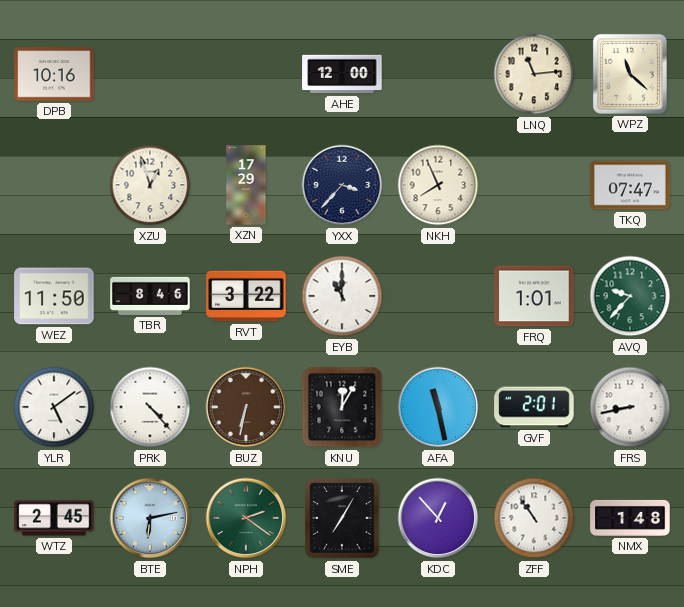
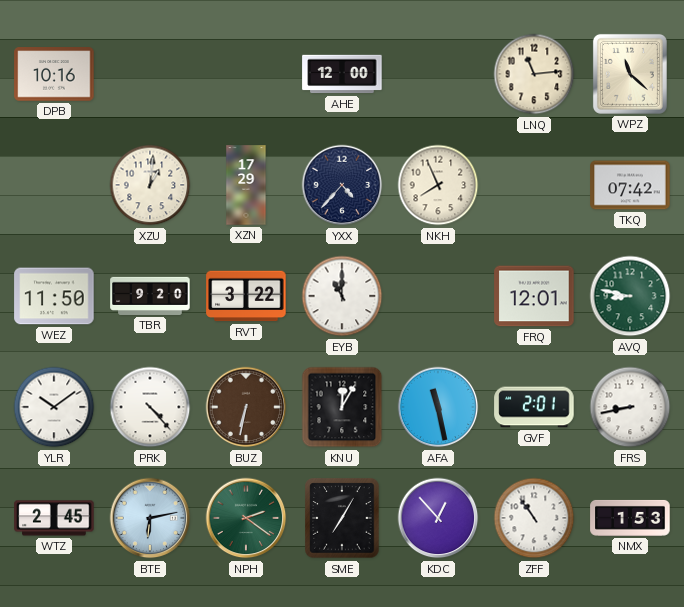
XZU: 12:57 -> 1:01
YXX: 3:37 -> 4:37
TKQ: 07:47 -> 07:42
TBR: 8:46 -> 9:20
FRQ: 1:01 -> 12:01
AVQ: 9:37 -> 8:47
YLR: 5:09 -> 10:09
NMX: 1:48 -> 1:53
